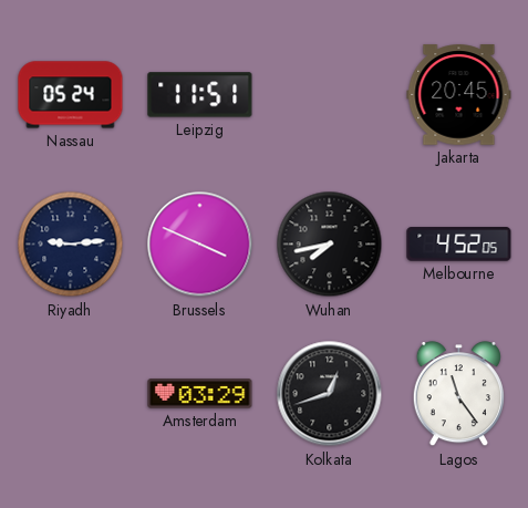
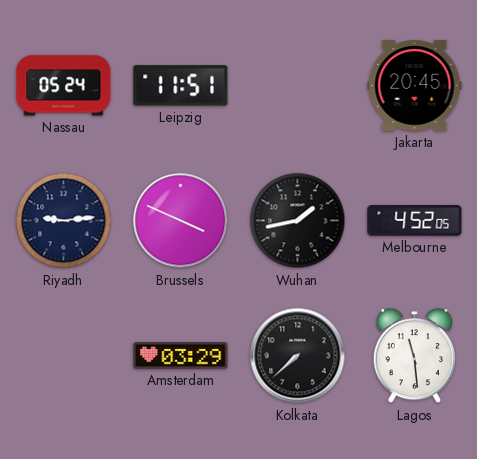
Wuhan: 7:43 -> 1:43
Kolkata: 12:42 -> 7:38
Lagos: 11:24 -> 11:29
